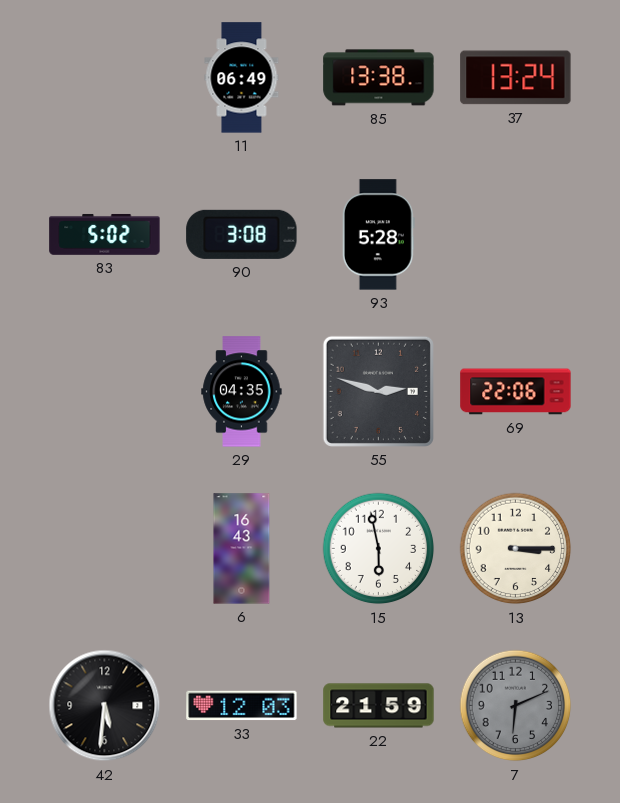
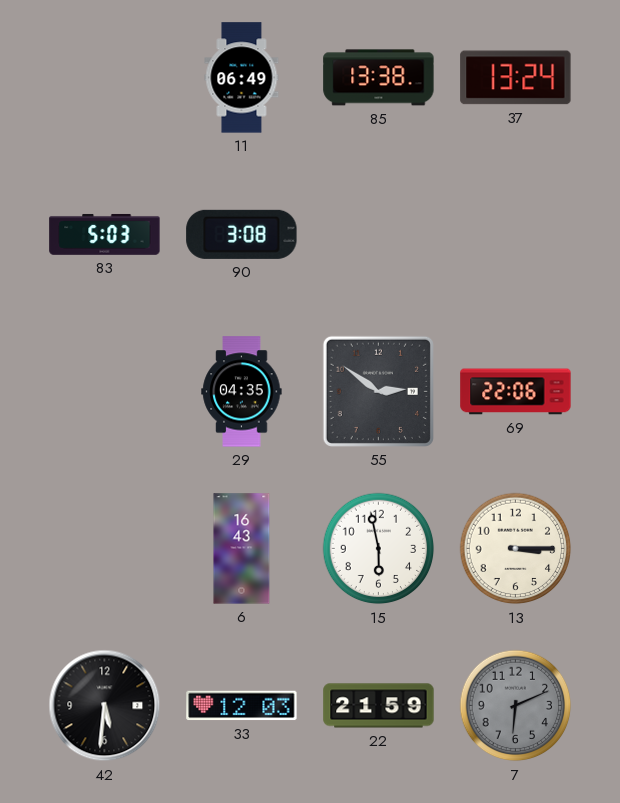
83: 5:02 -> 5:03
93: 5:28 -> none
55: 2:48 -> 2:51
